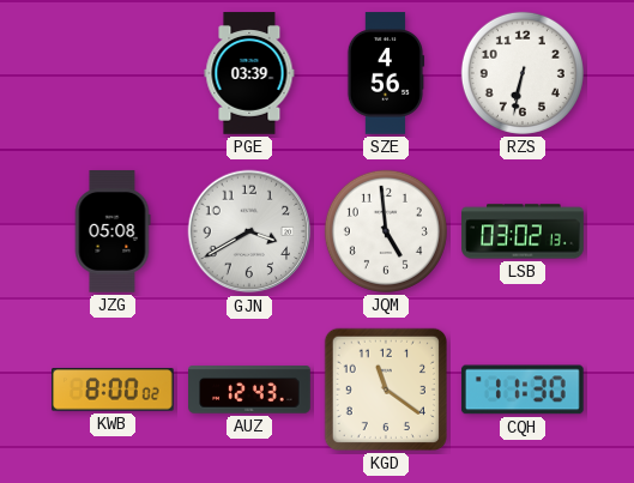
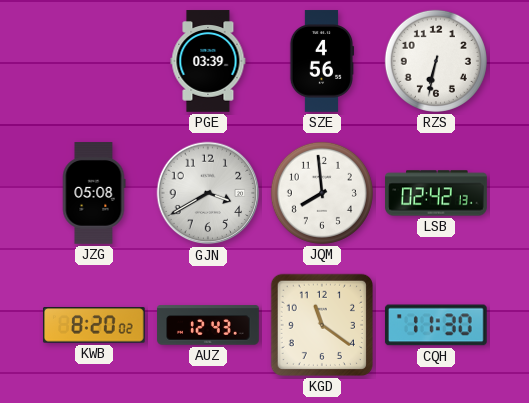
JQM: 4:59 -> 7:59
LSB: 03:02 -> 02:42
KWB: 8:00 -> 8:20
